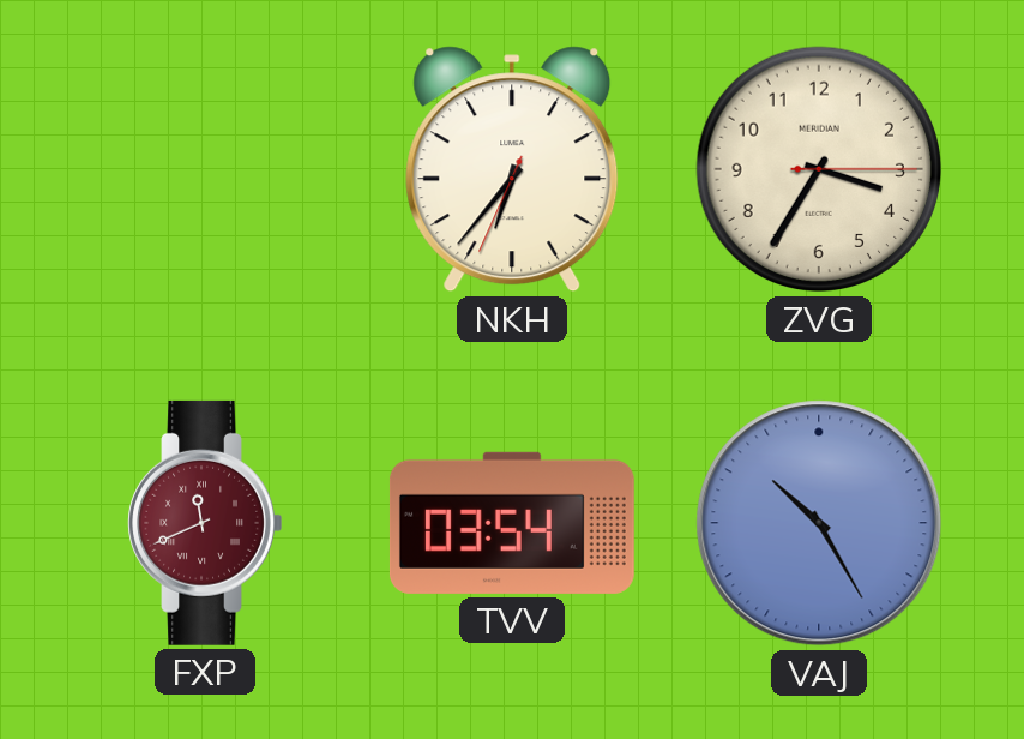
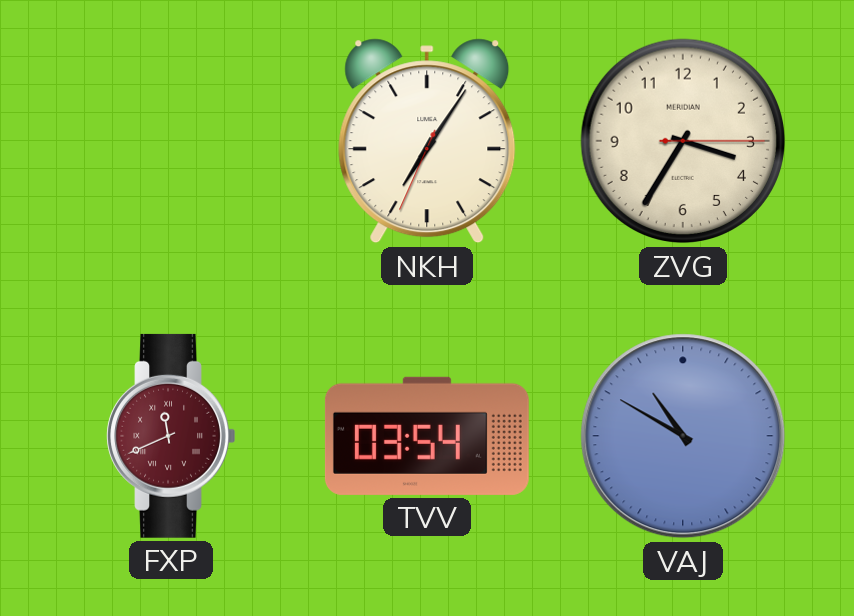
NKH: 6:36 -> 7:05
VAJ: 10:25 -> 10:50
